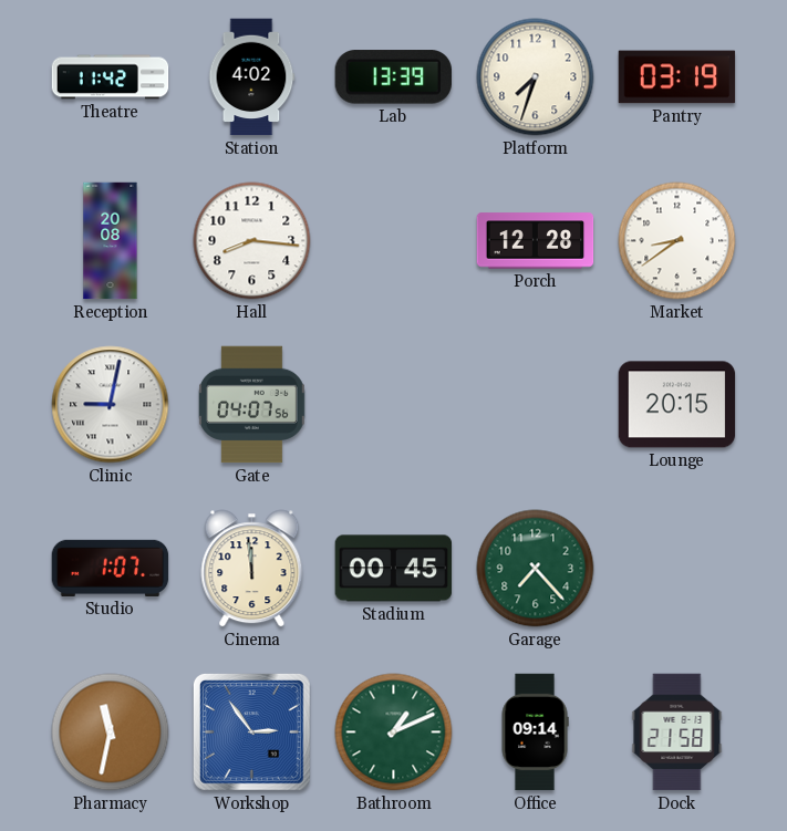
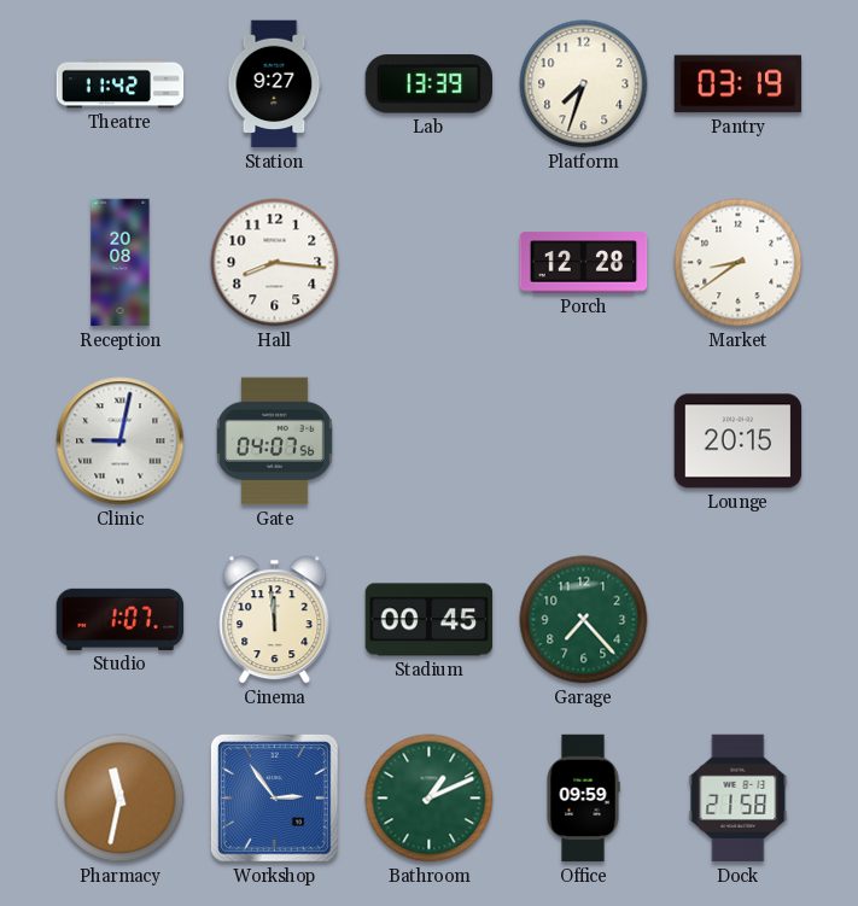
Station: 4:02 -> 9:27
Office: 09:14 -> 09:59
